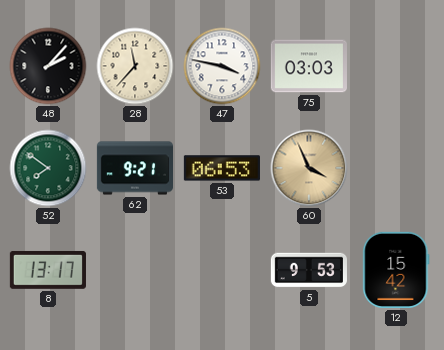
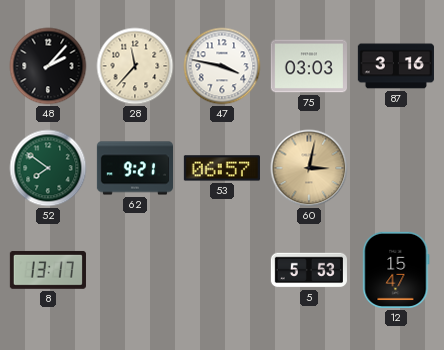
87: none -> 3:16
53: 06:53 -> 06:57
60: 3:56 -> 3:02
5: 9:53 -> 5:53
12: 15:42 -> 15:47
